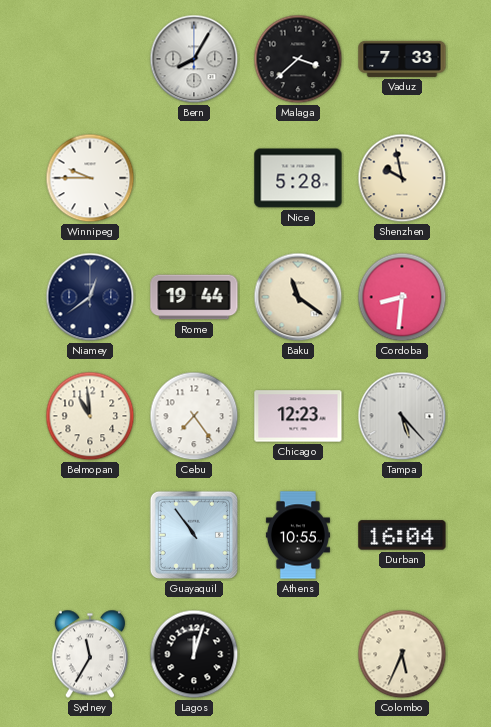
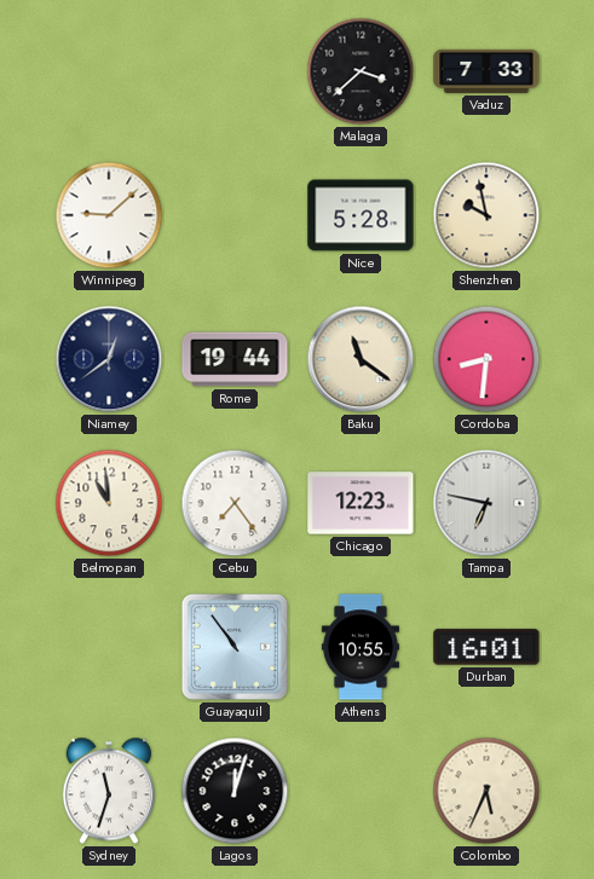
Bern: 8:05 -> none
Winnipeg: 9:45 -> 9:08
Tampa: 5:23 -> 6:47
Durban: 16:04 -> 16:01
Sydney: 11:35 -> 11:33
